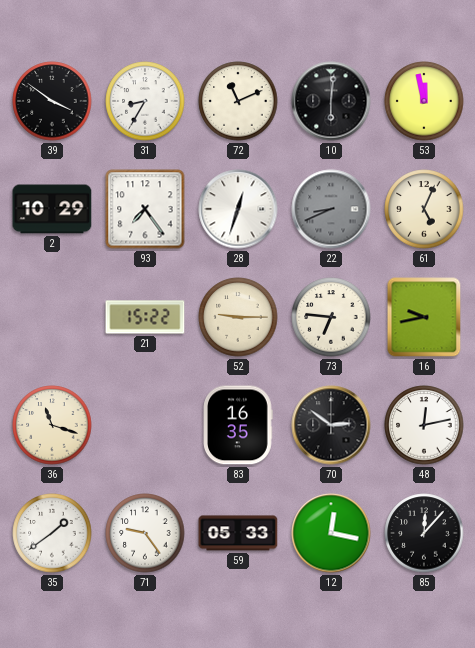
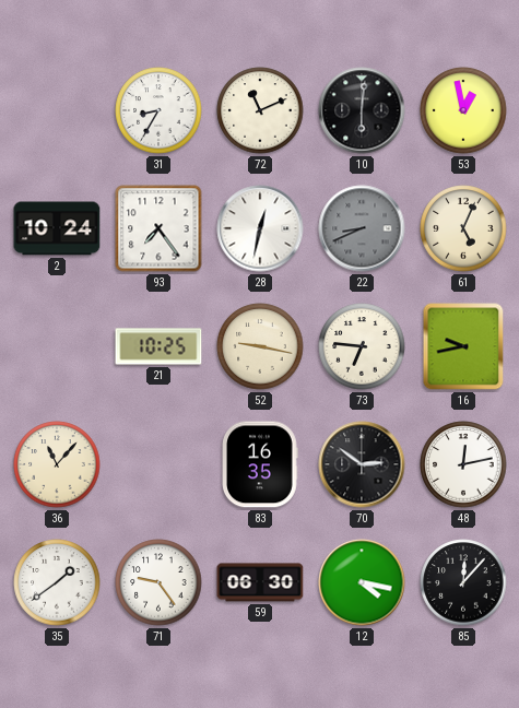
39: 3:51 -> none
53: 11:58 -> 12:58
2: 10:29 -> 10:24
28: 12:33 -> 12:32
21: 15:22 -> 10:25
52: 9:15 -> 9:17
36: 11:18 -> 11:07
59: 05:33 -> 06:30
12: 12:17 -> 4:17
